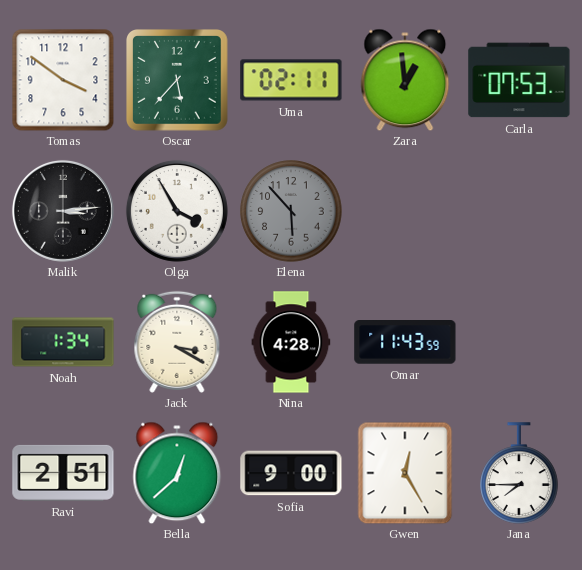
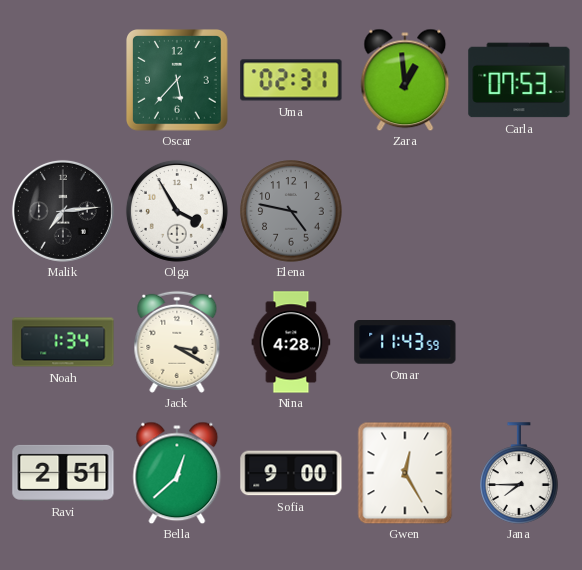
Tomas: 3:51 -> none
Uma: 02:11 -> 02:31
Malik: 3:14 -> 7:14
Elena: 5:53 -> 4:47
